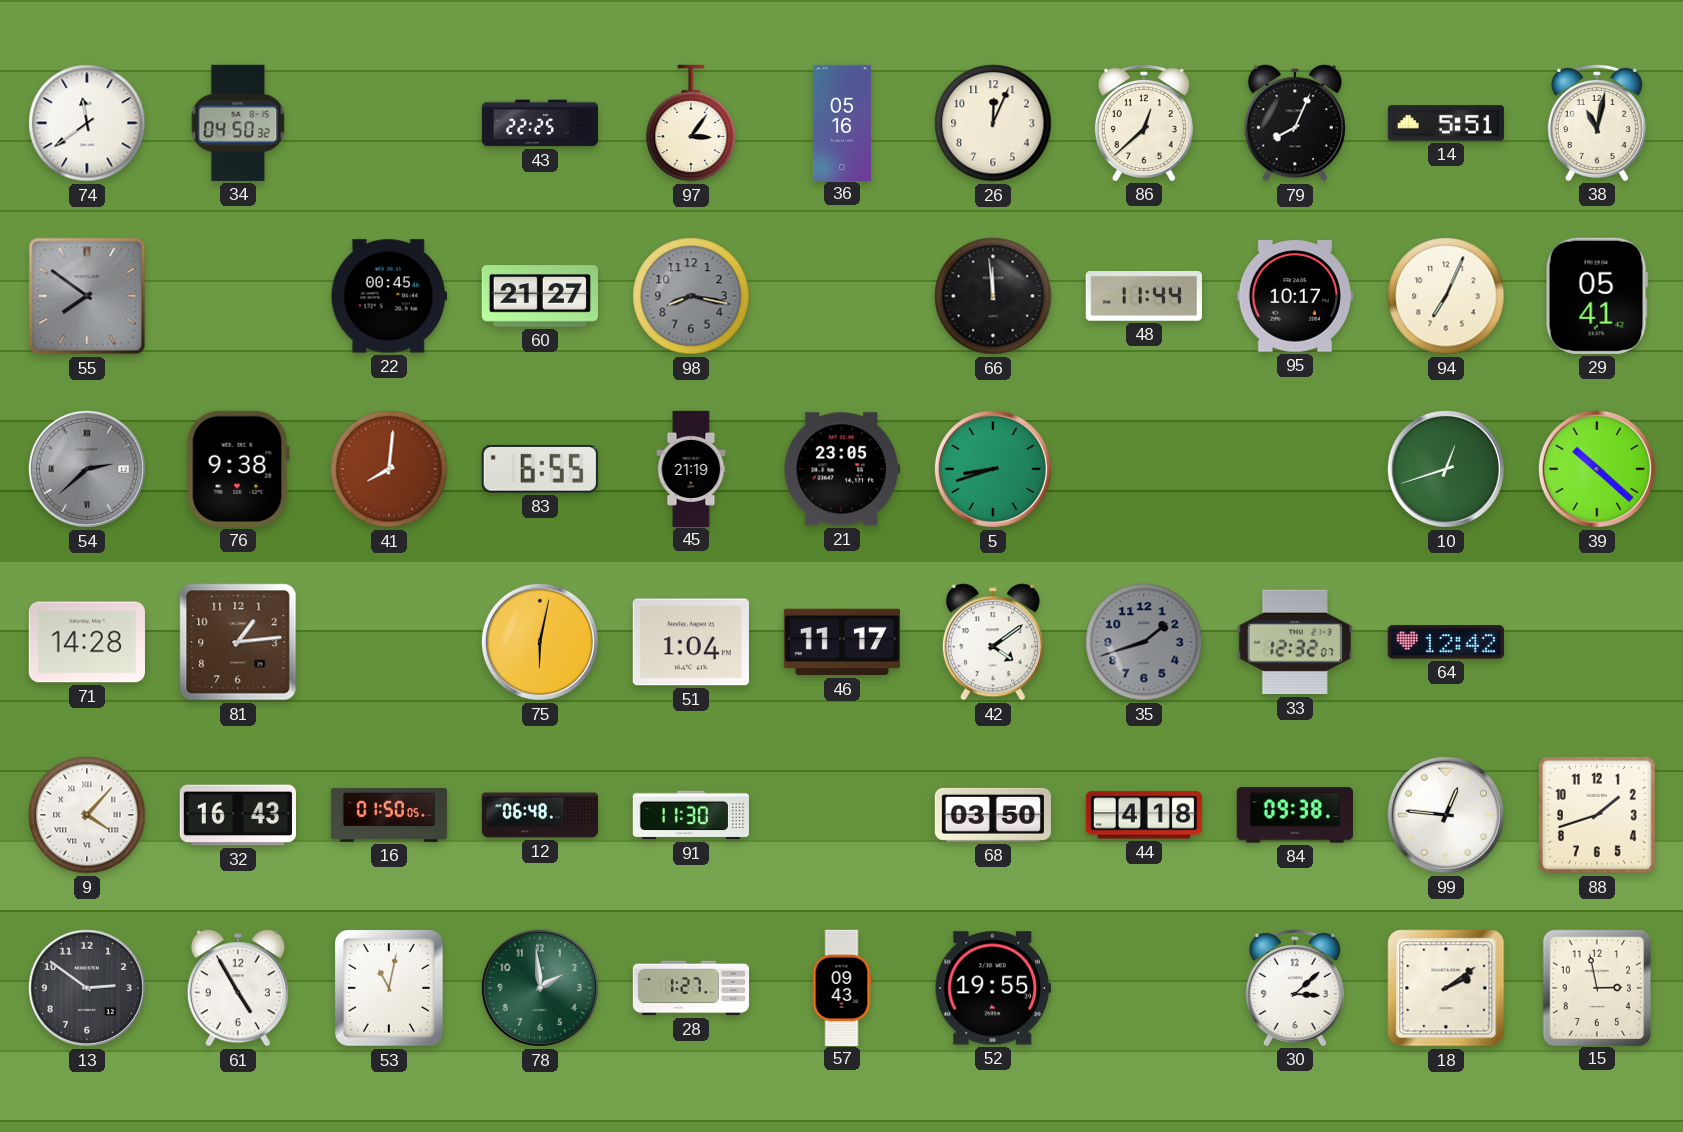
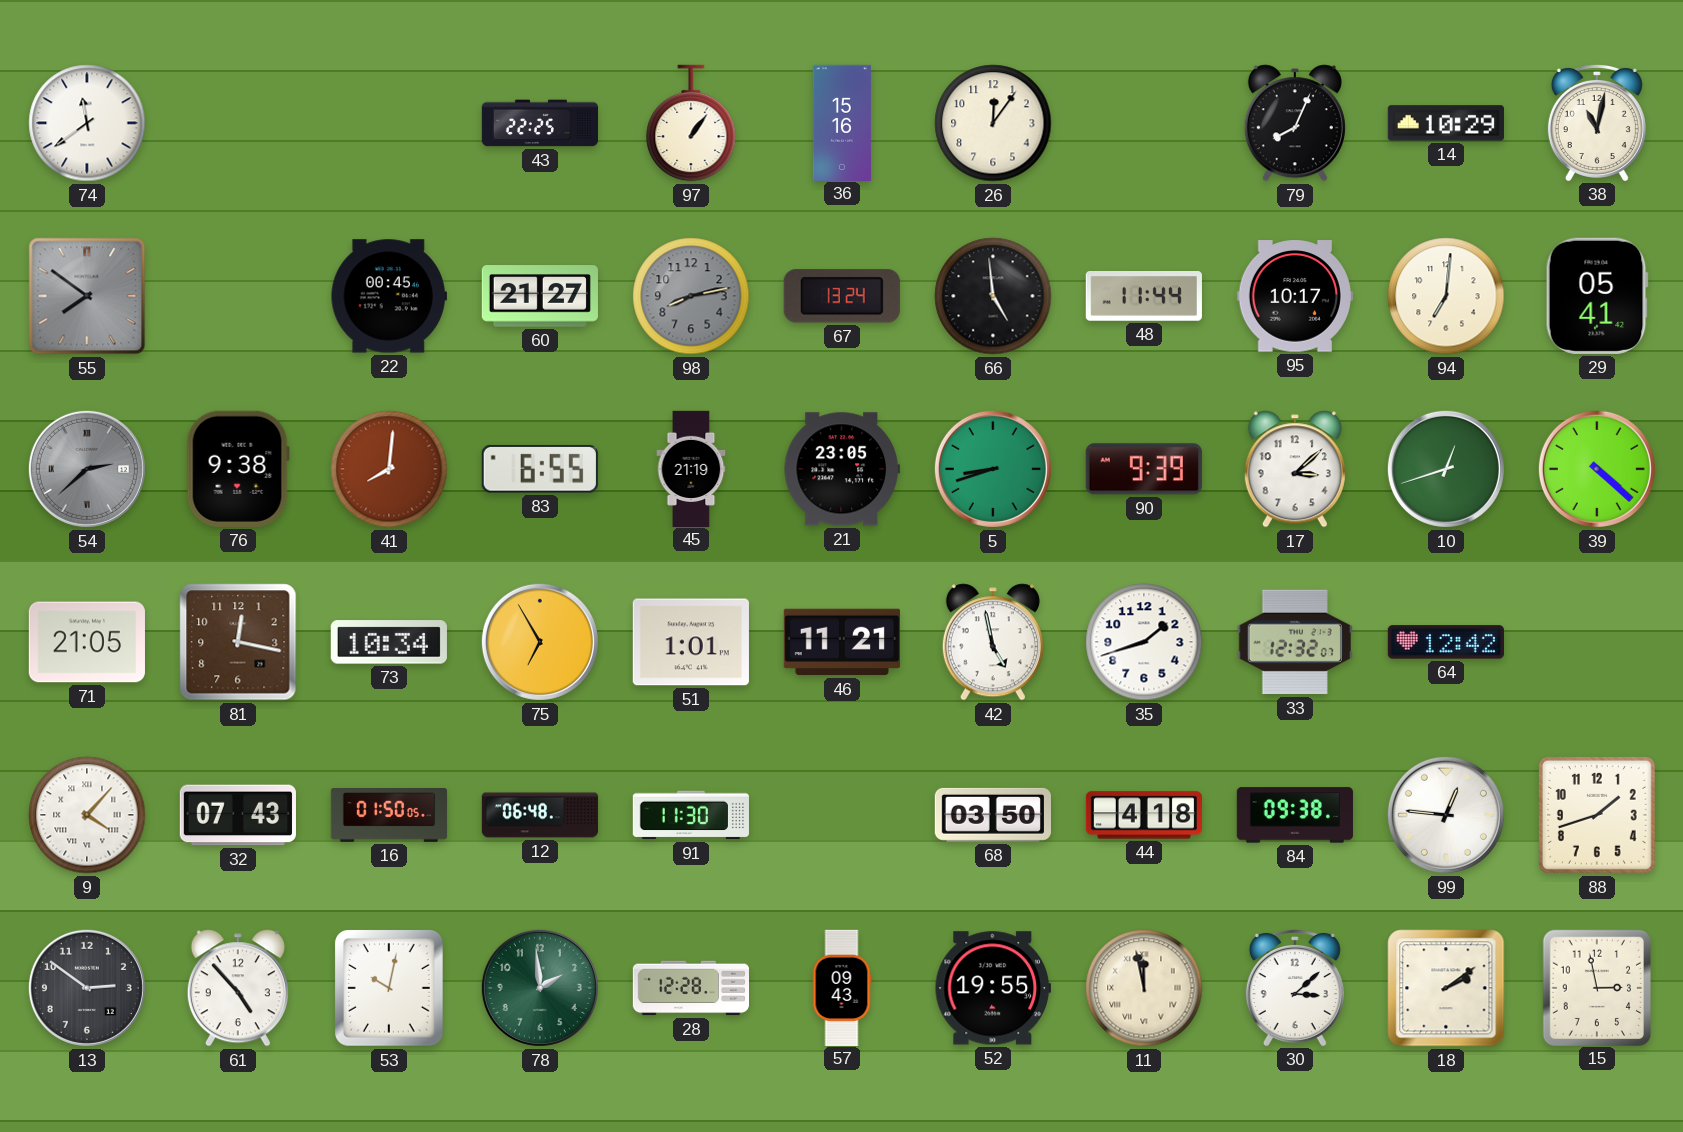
34: 04:50 -> none
97: 3:06 -> 1:06
36: 05:16 -> 15:16
26: 12:04 -> 12:06
86: 12:38 -> none
14: 5:51 -> 10:29
98: 8:17 -> 8:13
67: none -> 13:24
66: 11:59 -> 4:59
94: 7:04 -> 7:01
90: none -> 9:39
17: none -> 3:08
39: 10:22 -> 4:22
71: 14:28 -> 21:05
81: 1:14 -> 12:17
73: none -> 10:34
75: 6:02 -> 6:55
51: 1:04 -> 1:01
46: 11:17 -> 11:21
42: 4:09 -> 4:58
35 dial: grey -> white
32: 16:43 -> 07:43
61: 4:55 -> 4:53
53: 11:02 -> 10:02
28: 1:27 -> 12:28
11: none -> 11:58
